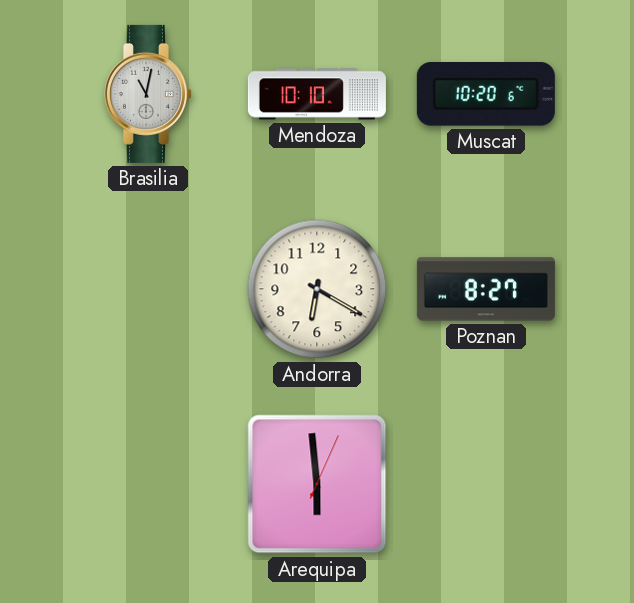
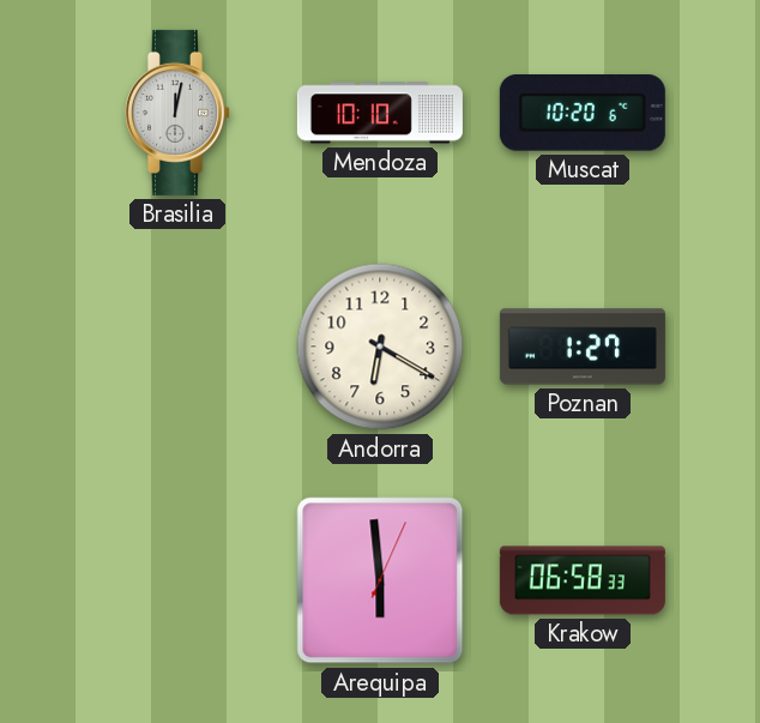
Brasilia: 11:02 -> 12:02
Poznan: 8:27 -> 1:27
Krakow: none -> 06:58
